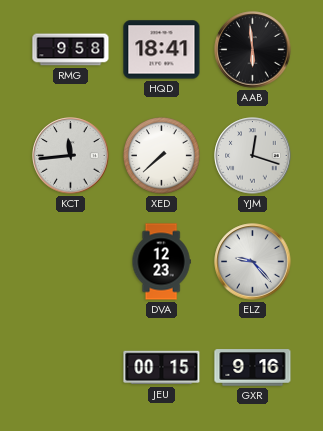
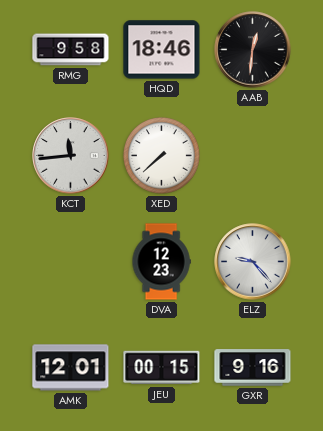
HQD: 18:41 -> 18:46
AAB: 5:59 -> 12:31
YJM: 12:18 -> none
AMK: none -> 12:01
